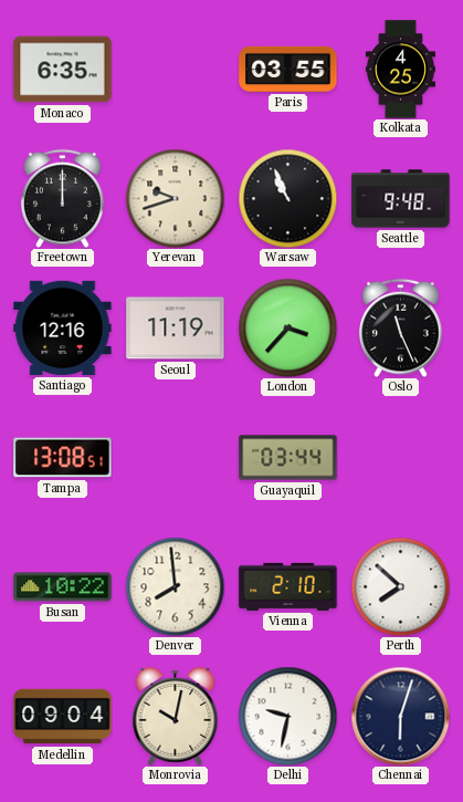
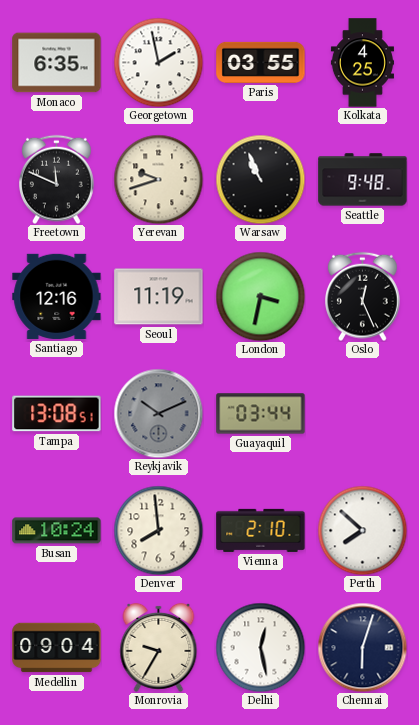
Georgetown: none -> 1:58
Freetown: 12:00 -> 11:49
London: 3:37 -> 3:32
Oslo: 11:26 -> 12:26
Reykjavik: none -> 10:11
Busan: 10:22 -> 10:24
Monrovia: 10:02 -> 9:35
Delhi: 9:32 -> 12:28
